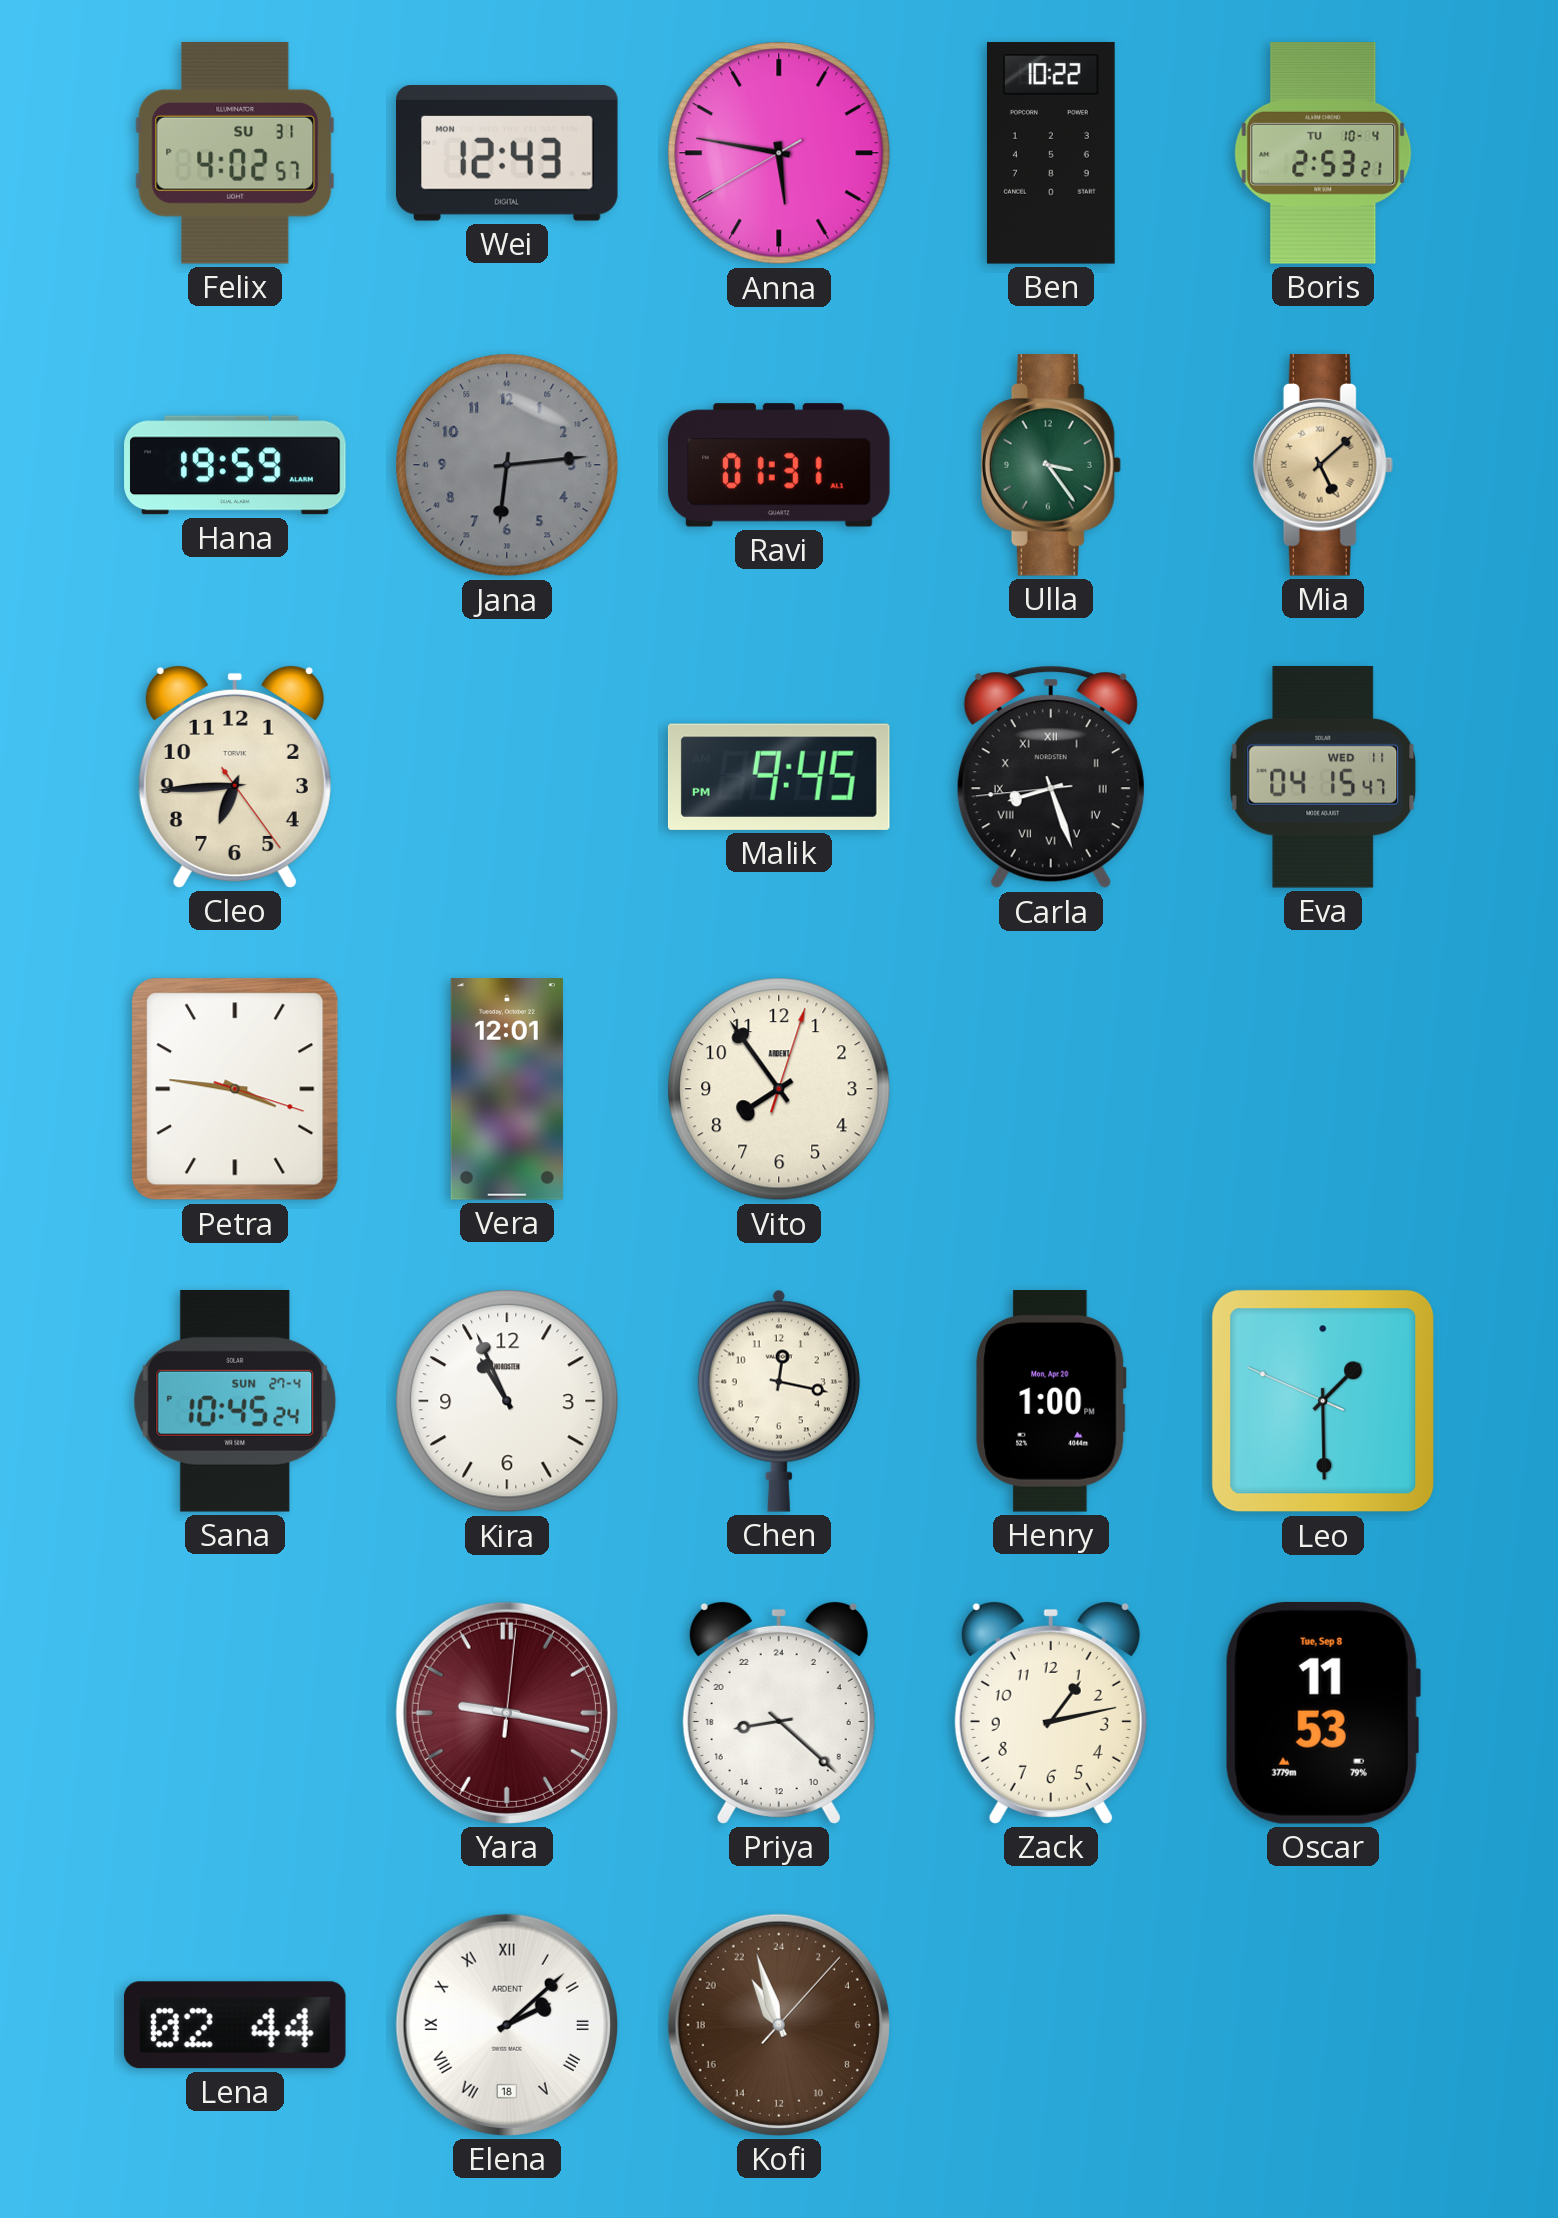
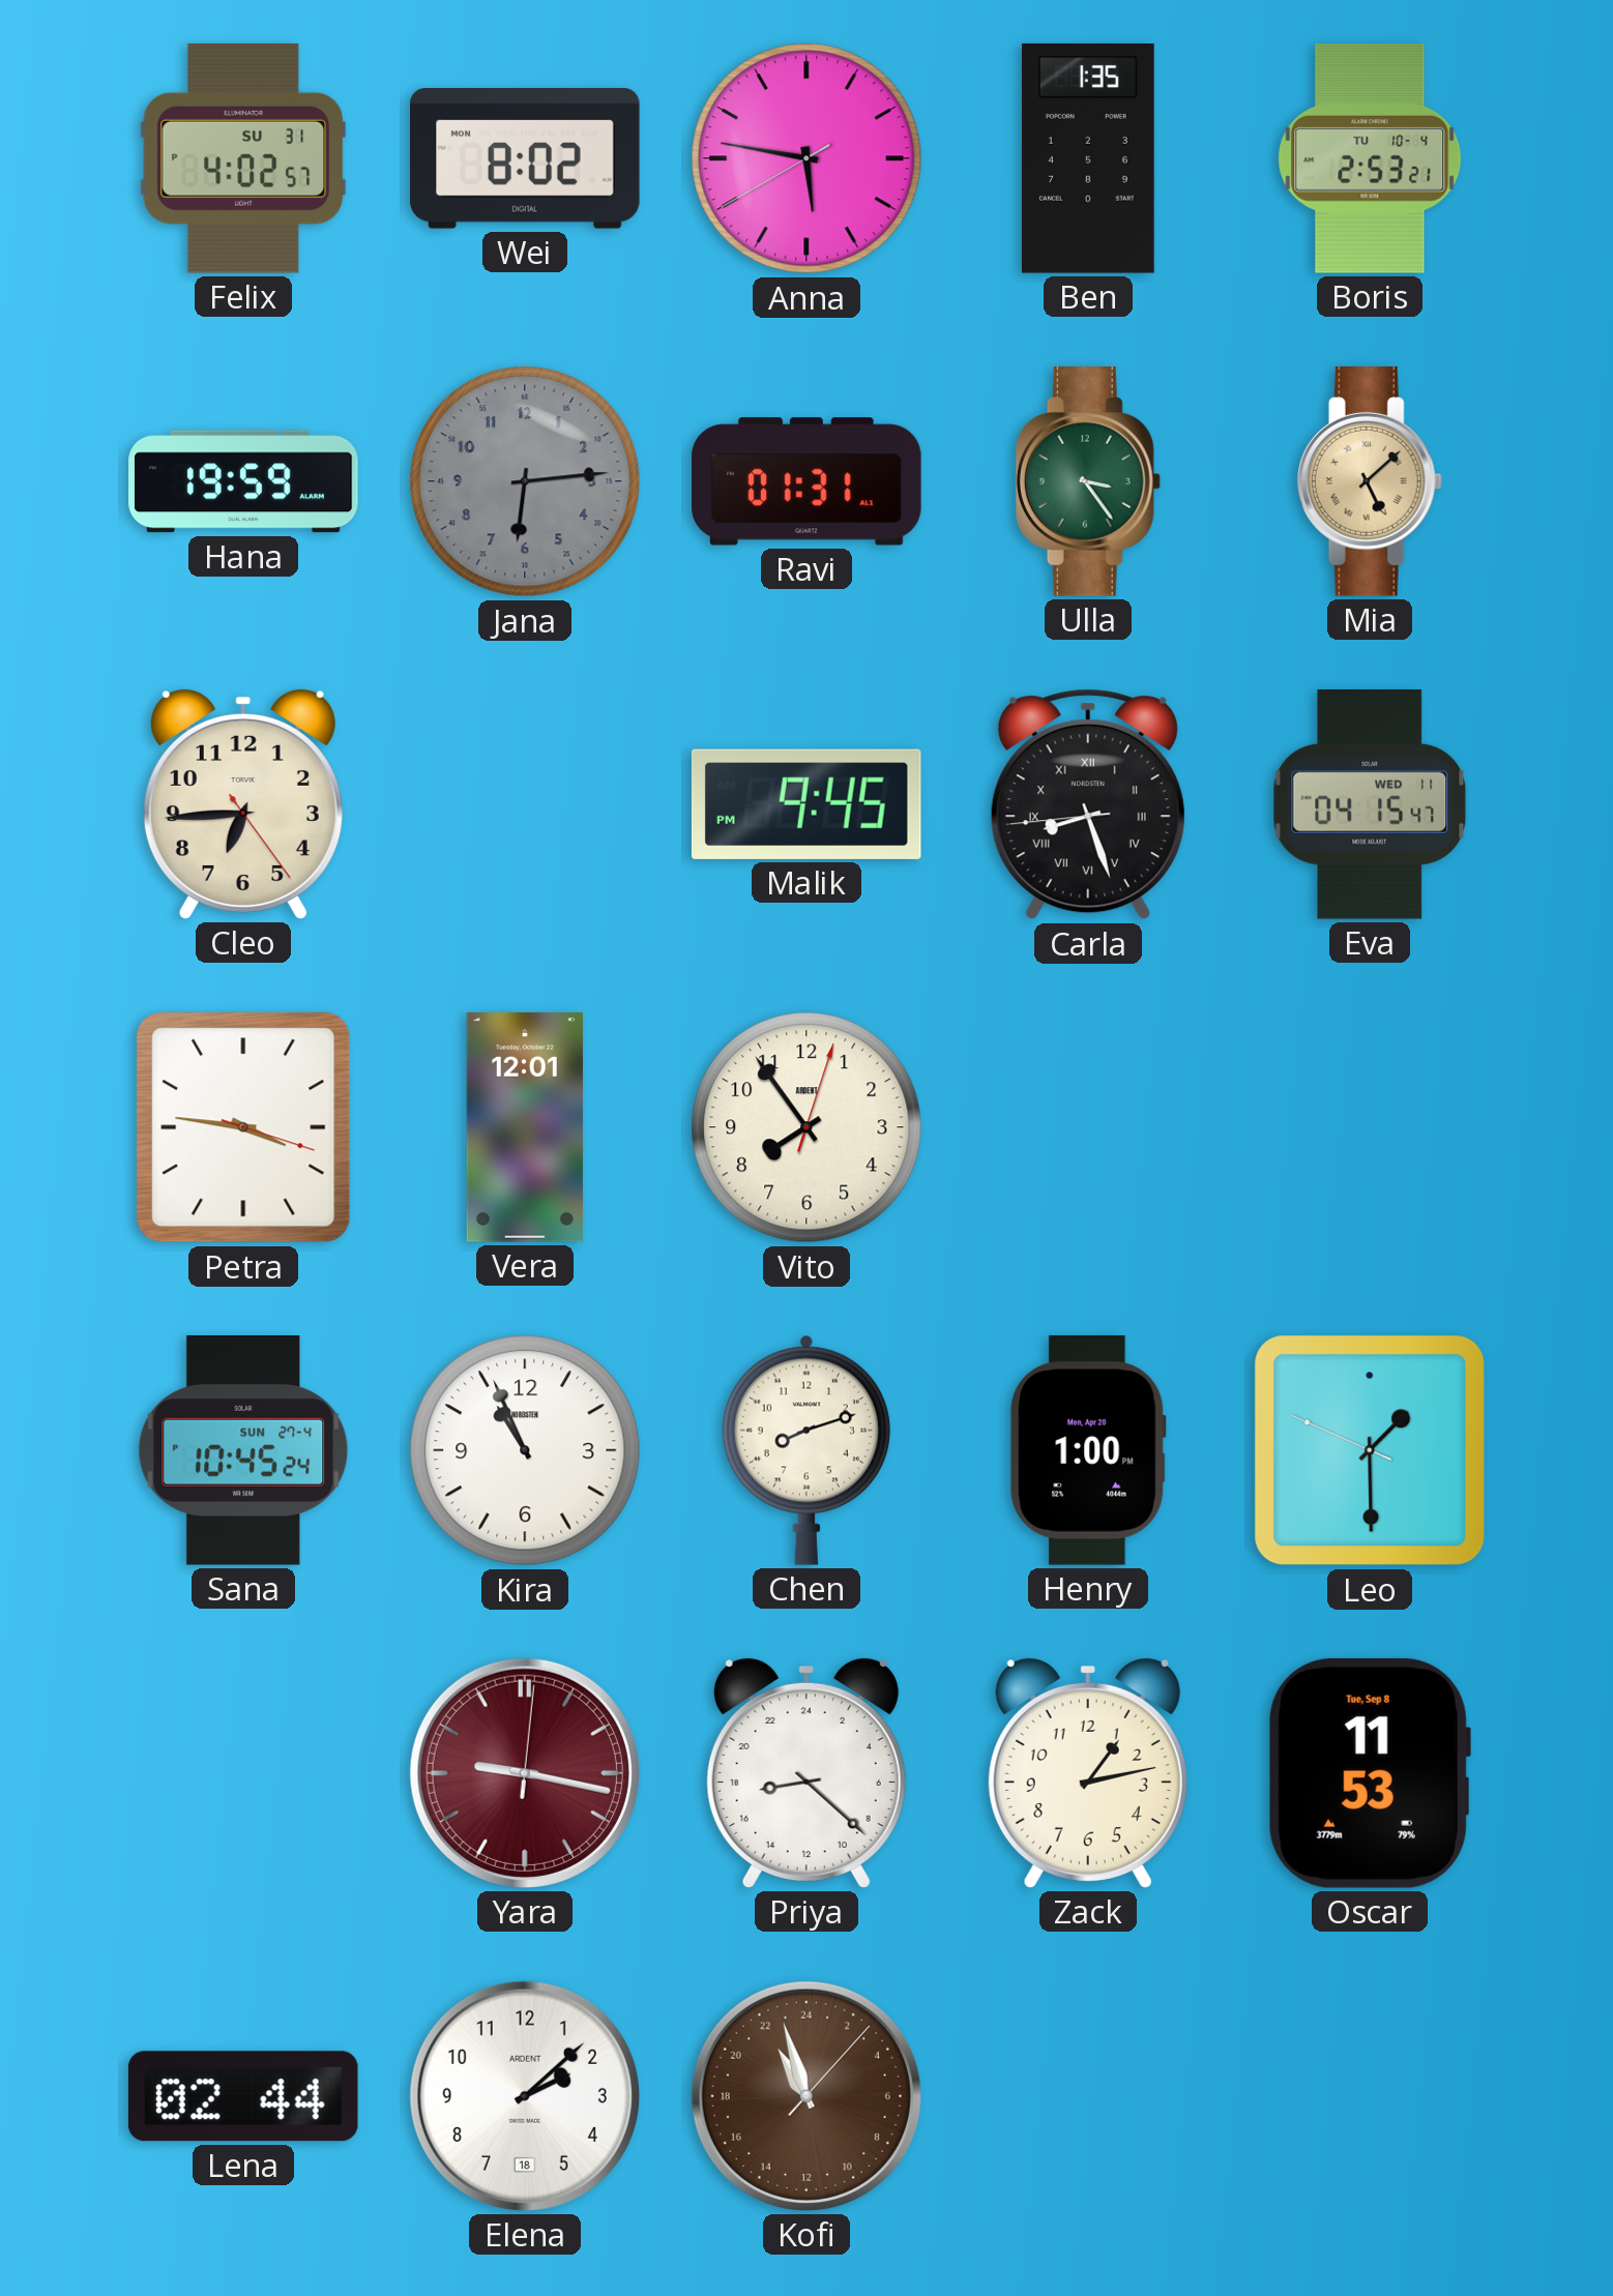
Wei: 12:43 -> 8:02
Ben: 10:22 -> 1:35
Chen: 12:17 -> 8:12
Elena numerals: Roman -> Arabic
